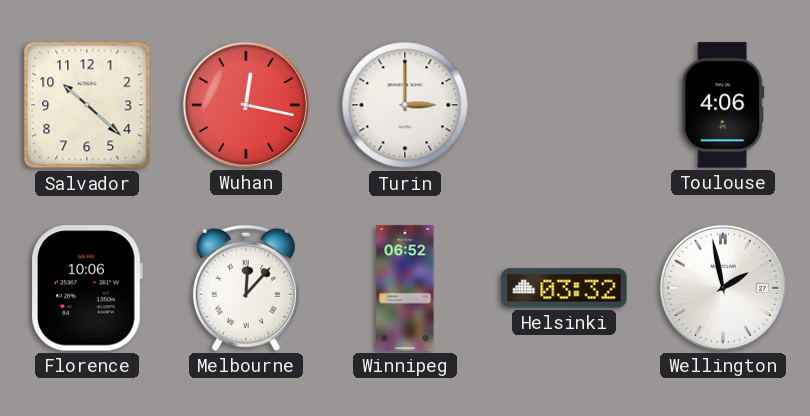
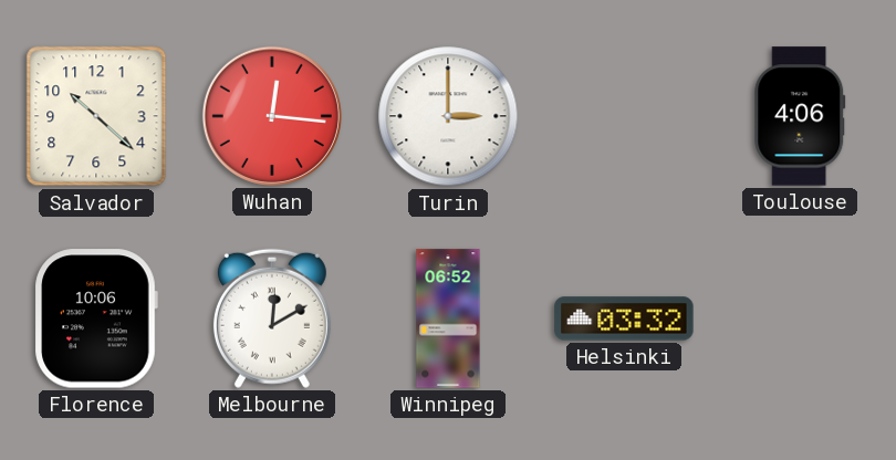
Wuhan: 12:17 -> 12:16
Melbourne: 12:07 -> 12:10
Wellington: 1:58 -> none
